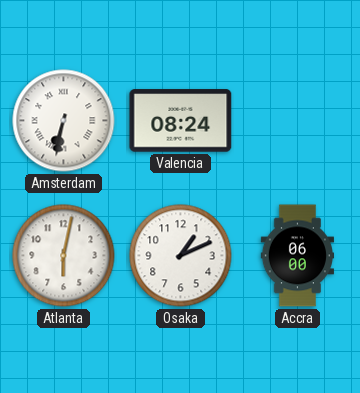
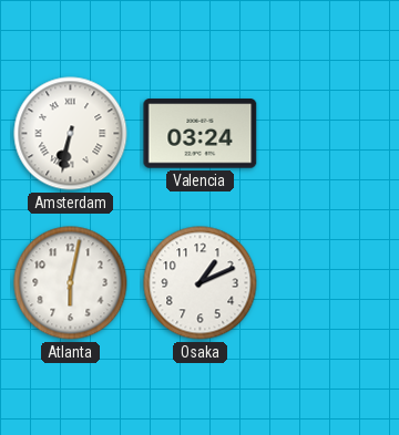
Valencia: 08:24 -> 03:24
Accra: 06:00 -> none
